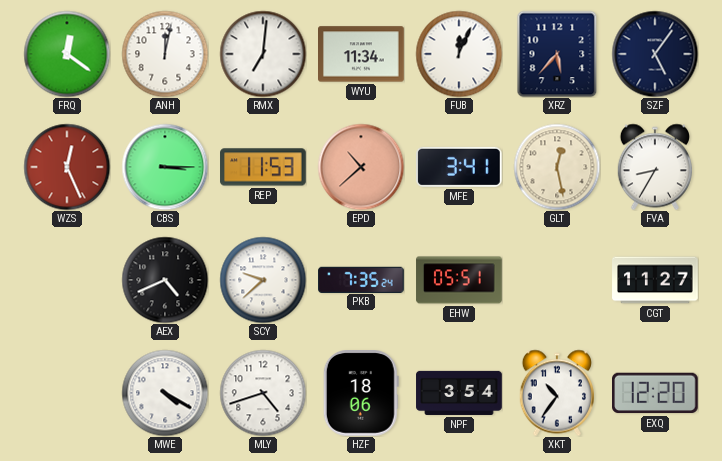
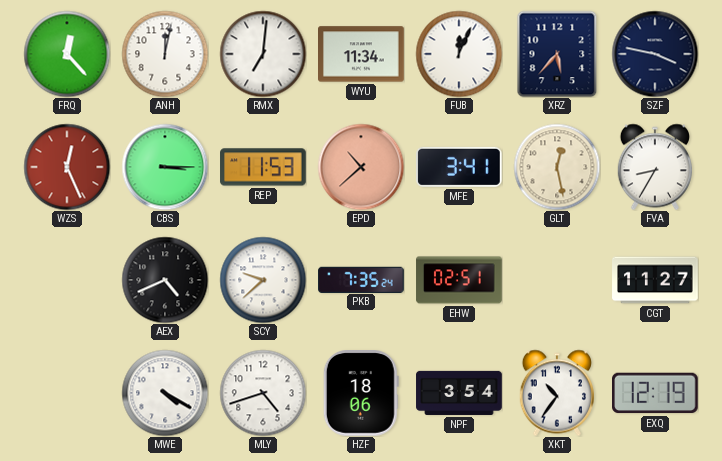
FRQ: 12:21 -> 12:23
SZF: 5:06 -> 3:47
EHW: 05:51 -> 02:51
EXQ: 12:20 -> 12:19
